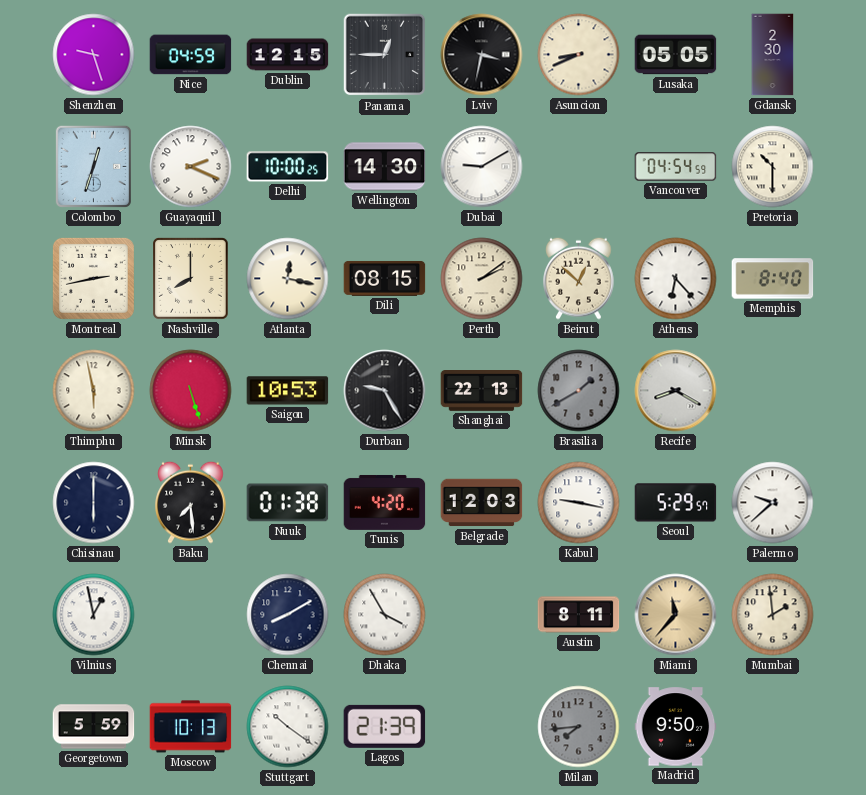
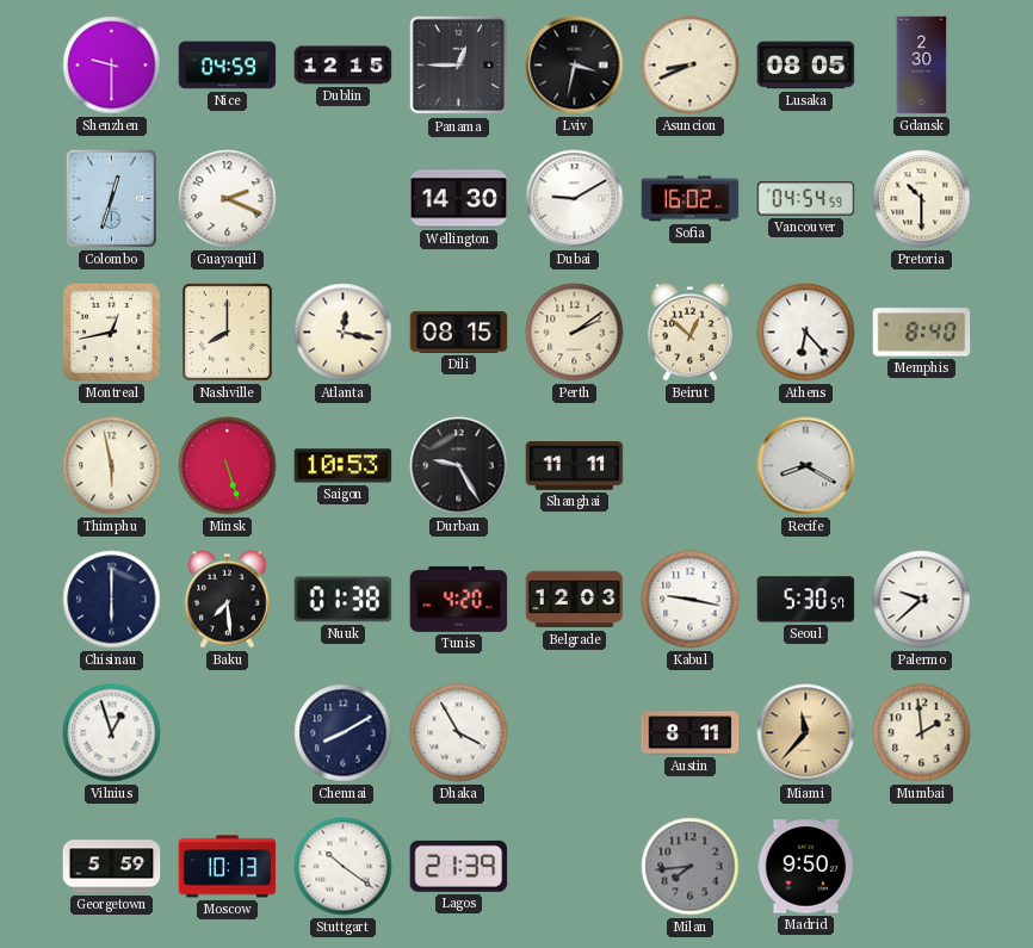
Shenzhen: 9:27 -> 9:30
Lusaka: 05:05 -> 08:05
Delhi: 10:00 -> none
Sofia: none -> 16:02
Montreal: 2:43 -> 12:43
Shanghai: 22:13 -> 11:11
Brasilia: 1:40 -> none
Seoul: 5:29 -> 5:30
Vilnius: 12:58 -> 12:57
